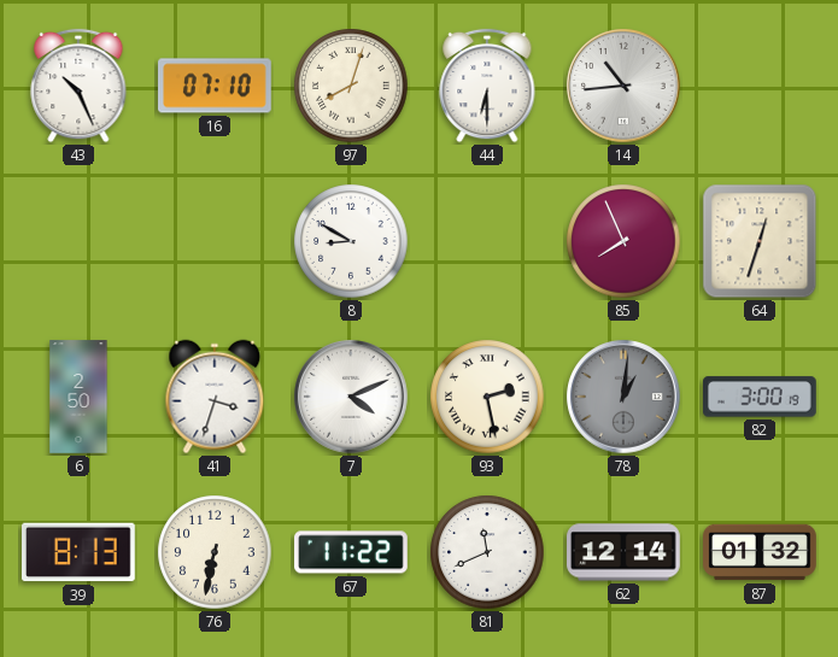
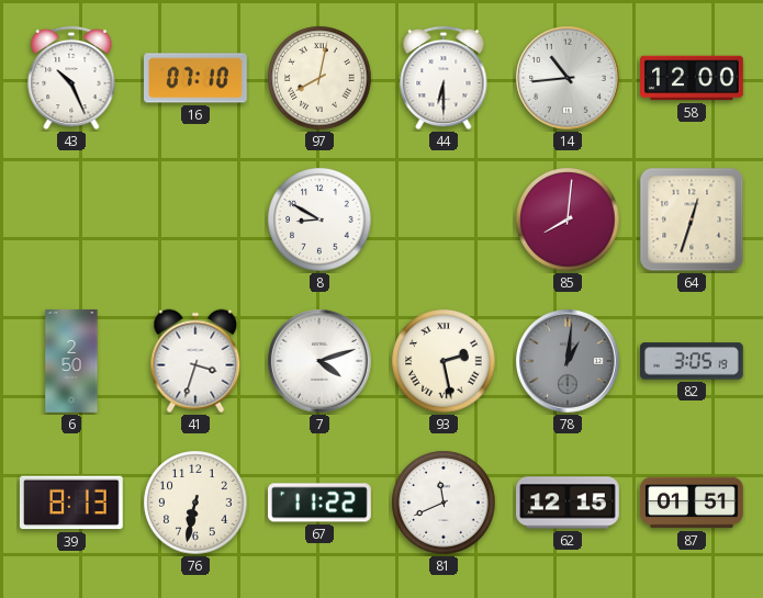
97: 8:03 -> 8:02
58: none -> 12:00
85: 7:56 -> 8:01
7: 4:11 -> 4:12
82: 3:00 -> 3:05
62: 12:14 -> 12:15
87: 01:32 -> 01:51
